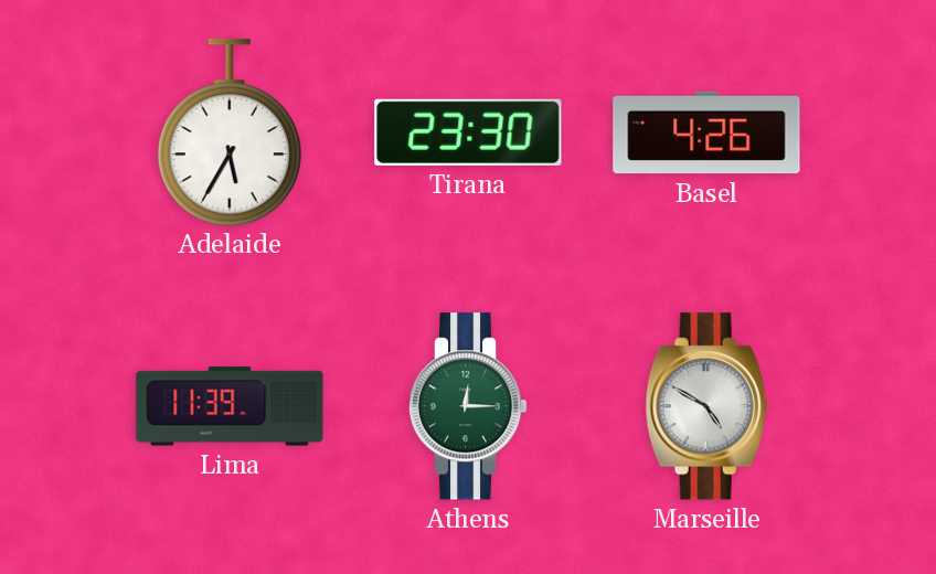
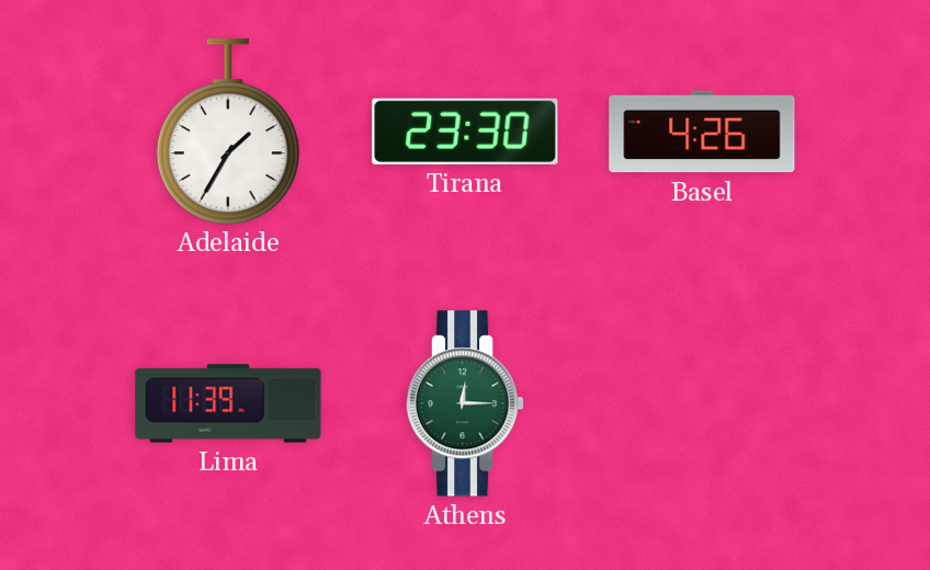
Adelaide: 5:35 -> 1:35
Marseille: 4:50 -> none
